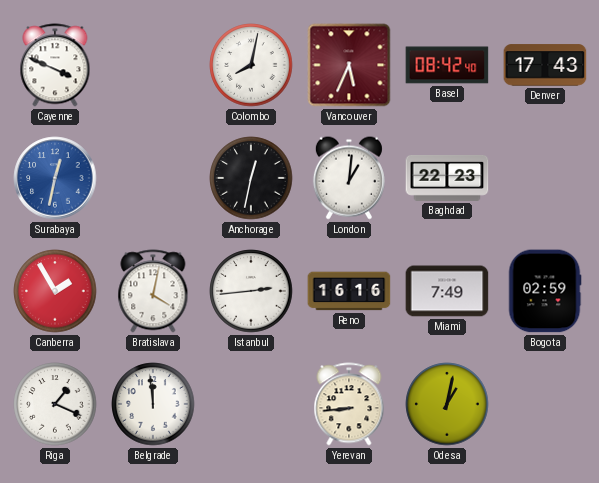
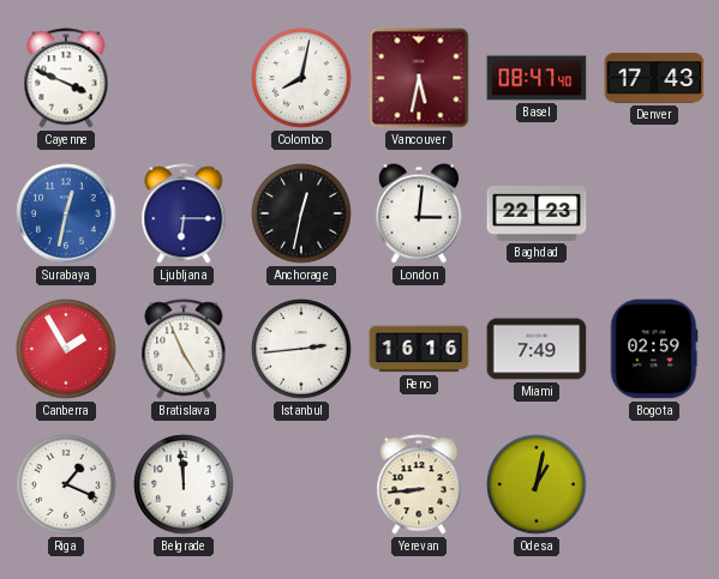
Vancouver: 5:34 -> 5:32
Basel: 08:42 -> 08:47
Ljubljana: none -> 6:15
London: 1:01 -> 3:01
Bratislava: 4:02 -> 4:56
